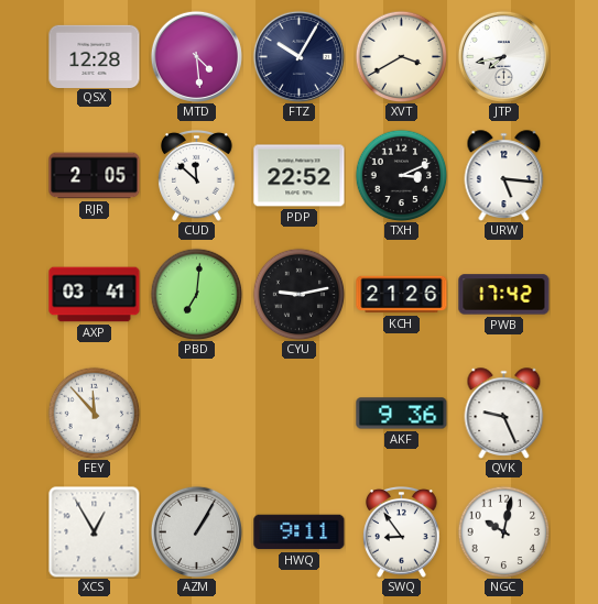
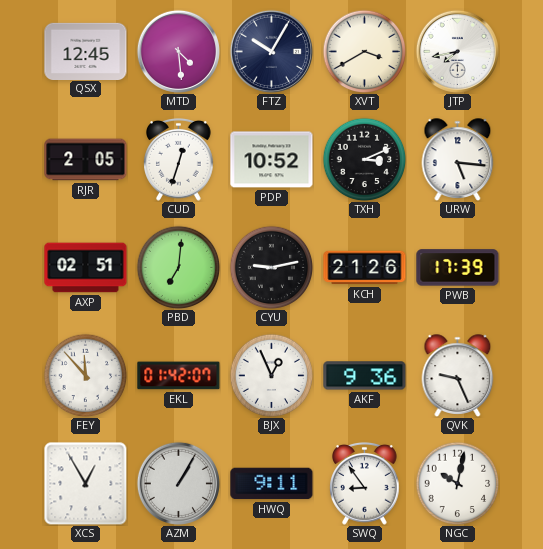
QSX: 12:28 -> 12:45
CUD: 11:52 -> 12:33
PDP: 22:52 -> 10:52
AXP: 03:41 -> 02:51
PWB: 17:42 -> 17:39
EKL: none -> 01:42
BJX: none -> 12:56
